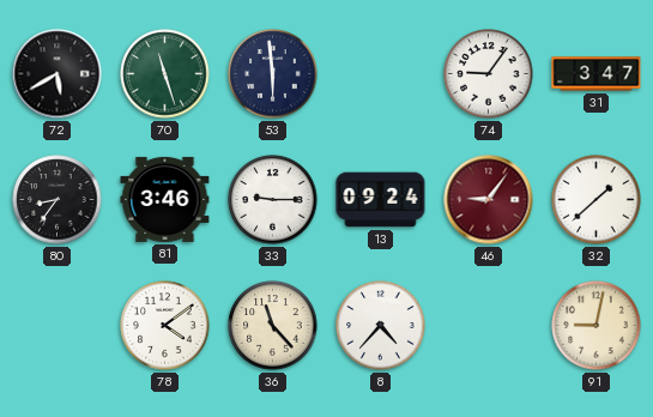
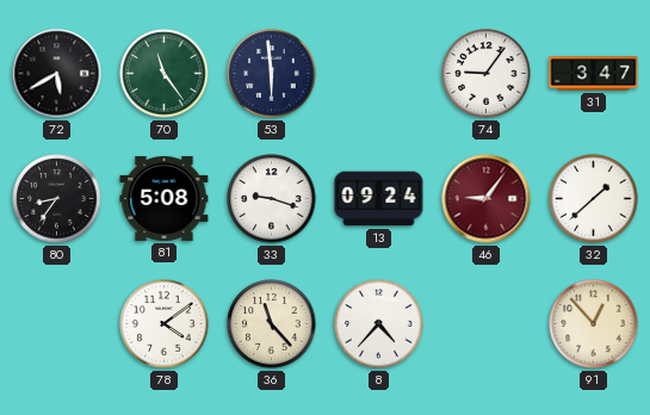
70: 11:27 -> 11:24
81: 3:46 -> 5:08
33: 9:15 -> 9:18
91: 9:02 -> 12:53
